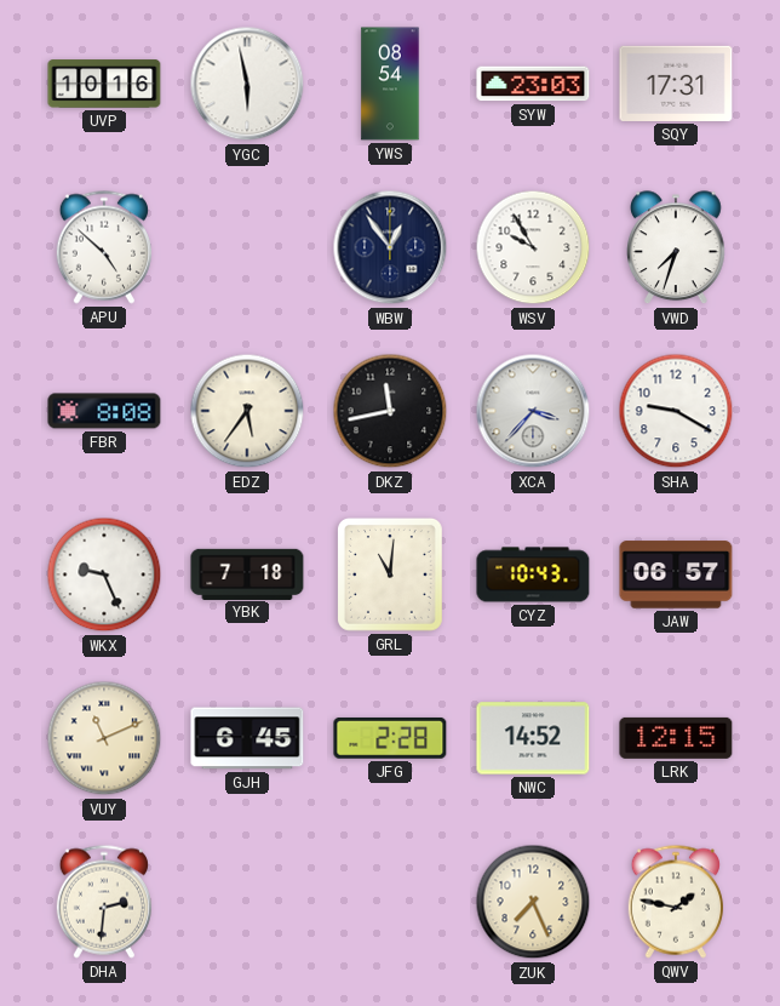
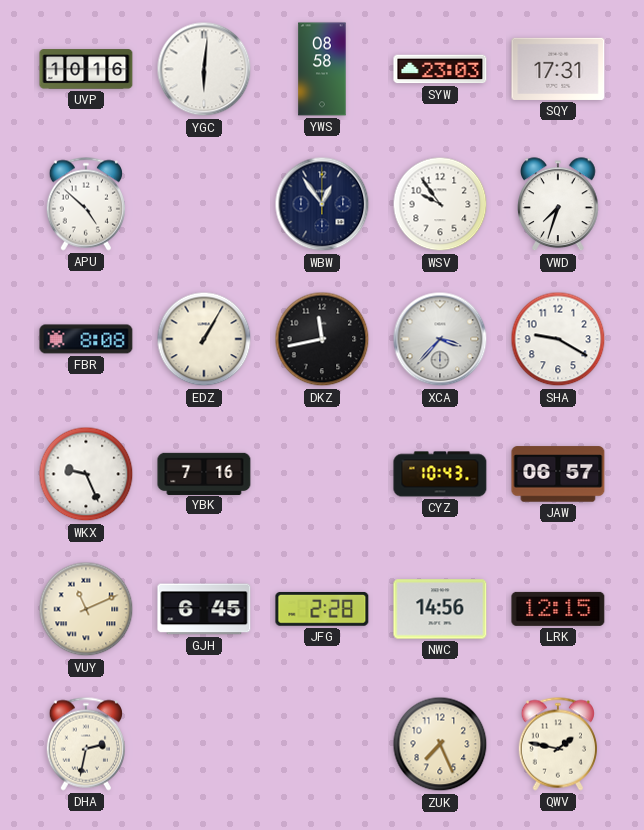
YGC: 5:58 -> 6:01
YWS: 08:54 -> 08:58
WSV: 9:55 -> 9:54
EDZ: 5:36 -> 1:05
YBK: 7:18 -> 7:16
GRL: 11:01 -> none
NWC: 14:52 -> 14:56
DHA: 2:31 -> 2:32
